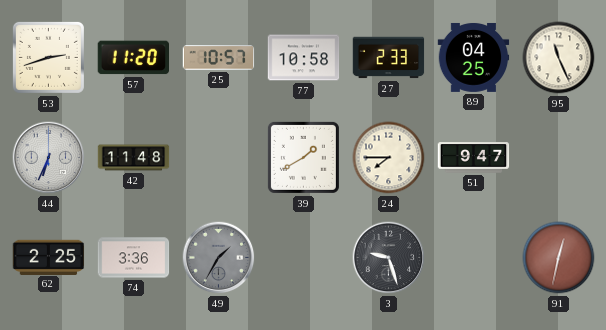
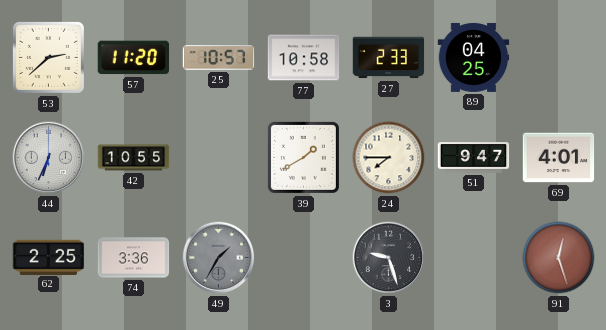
53: 2:42 -> 2:38
95: 11:26 -> none
42: 11:48 -> 10:55
69: none -> 4:01
91: 12:32 -> 12:27
